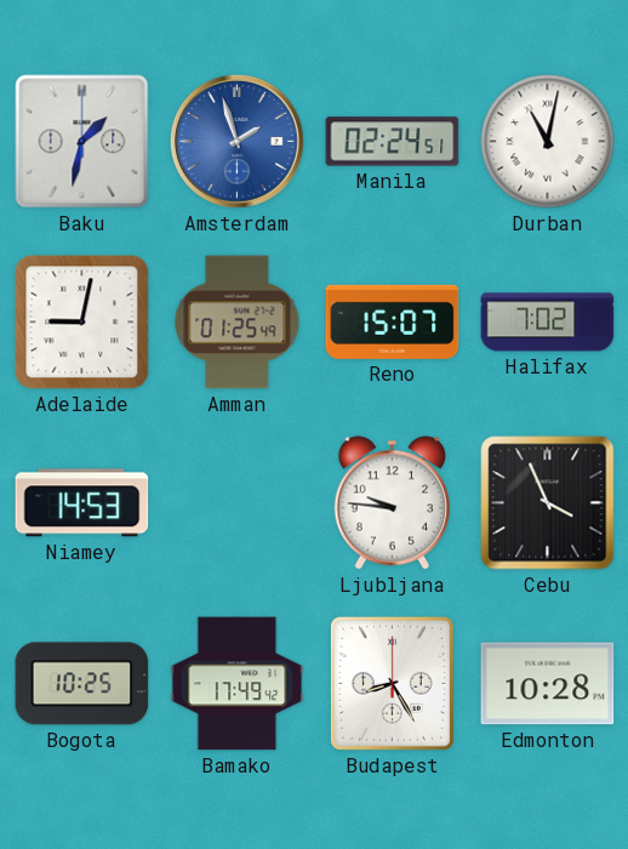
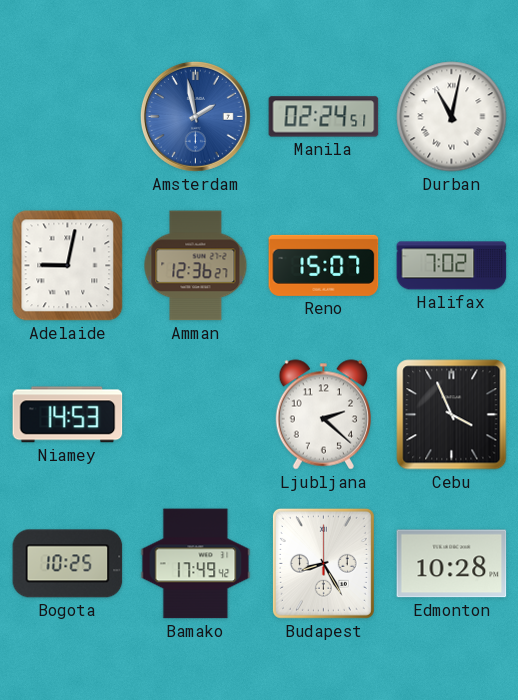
Baku: 1:32 -> none
Amsterdam: 1:57 -> 1:58
Amman: 01:25 -> 12:36
Ljubljana: 9:46 -> 2:22
